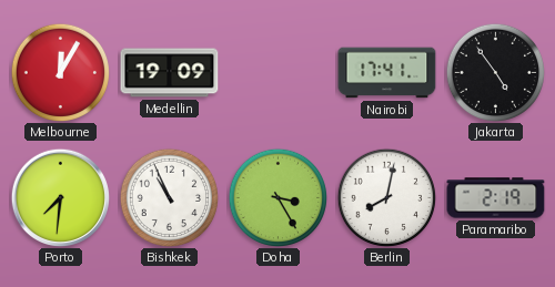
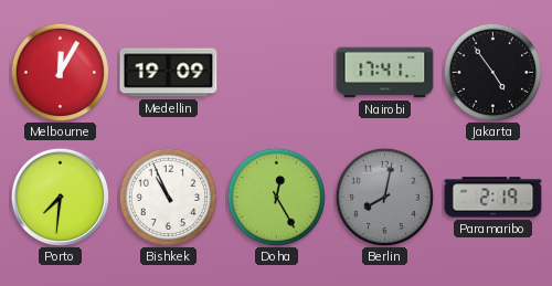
Doha: 3:25 -> 12:25
Berlin dial: white -> grey
